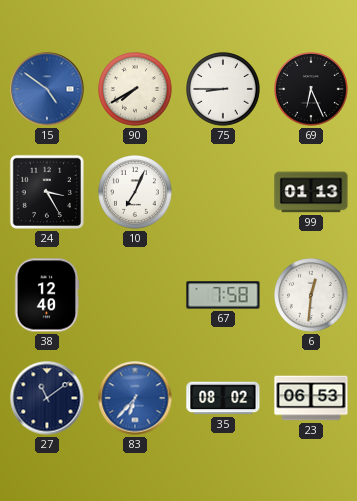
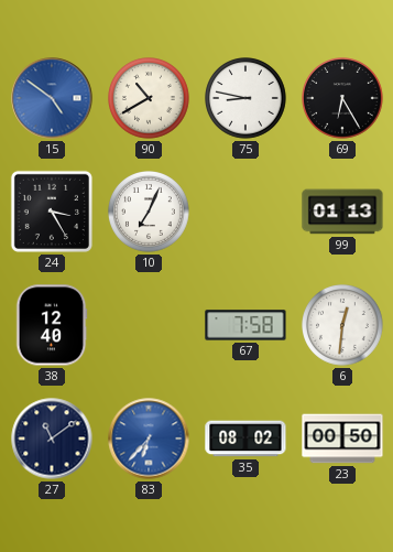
90: 7:40 -> 10:40
75: 8:45 -> 8:47
69: 6:26 -> 6:25
23: 06:53 -> 00:50
